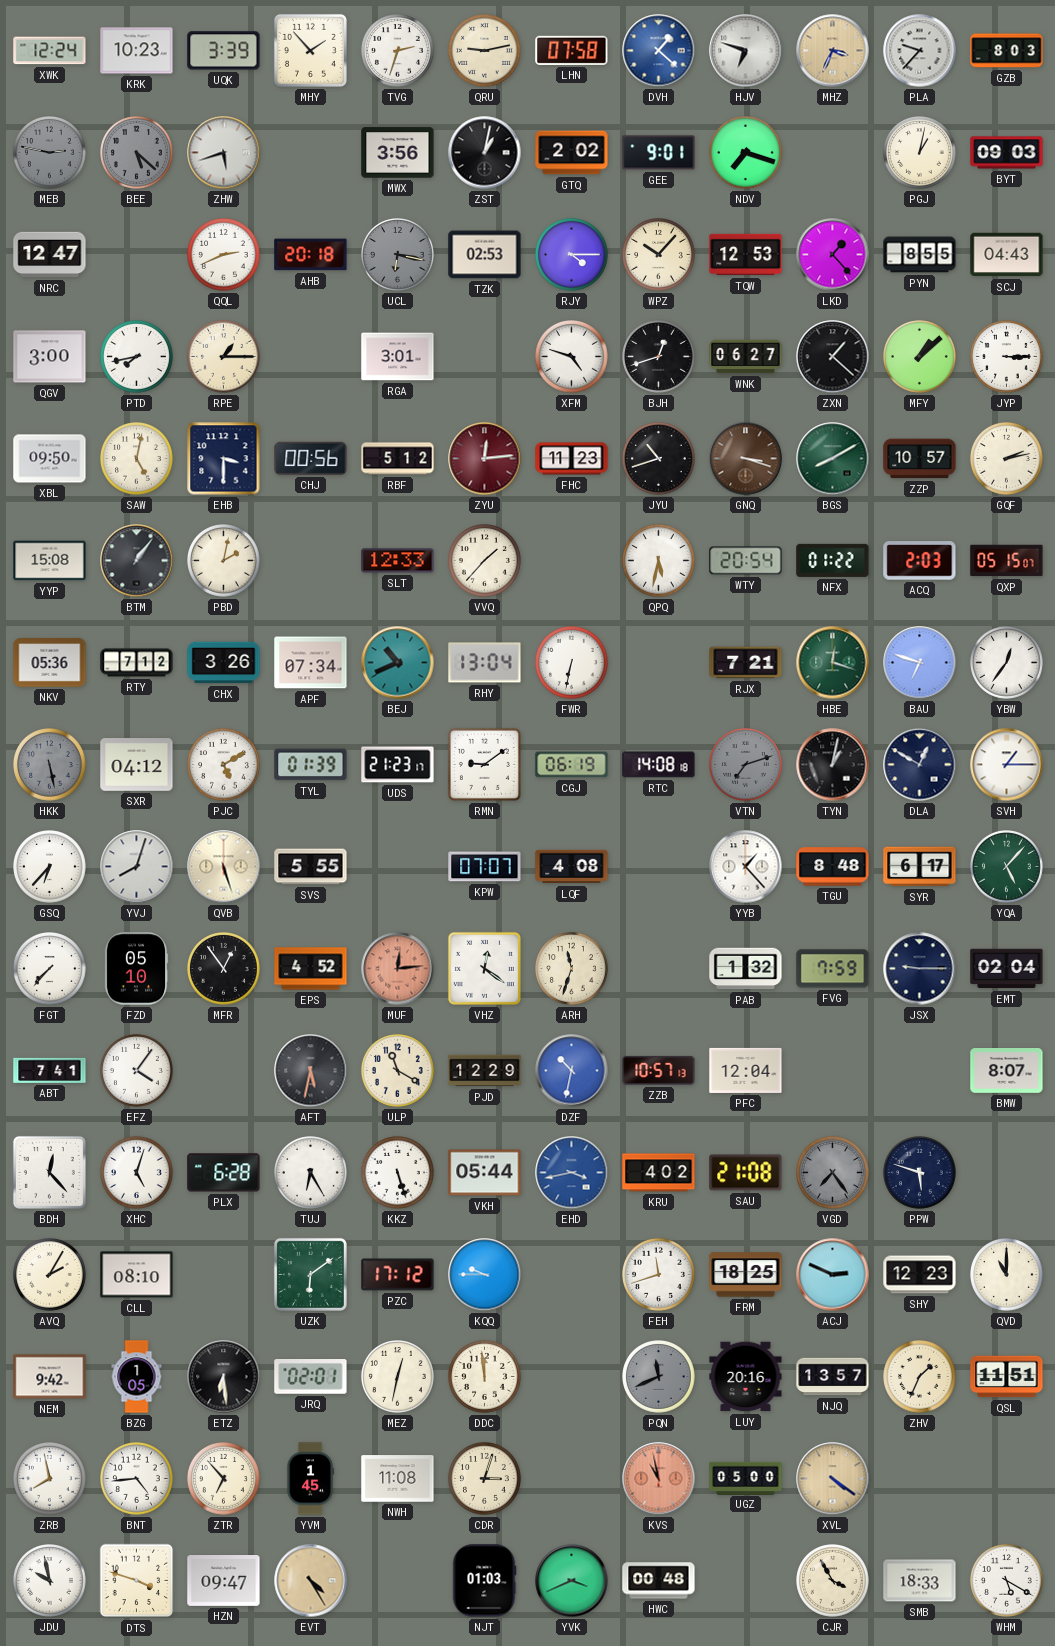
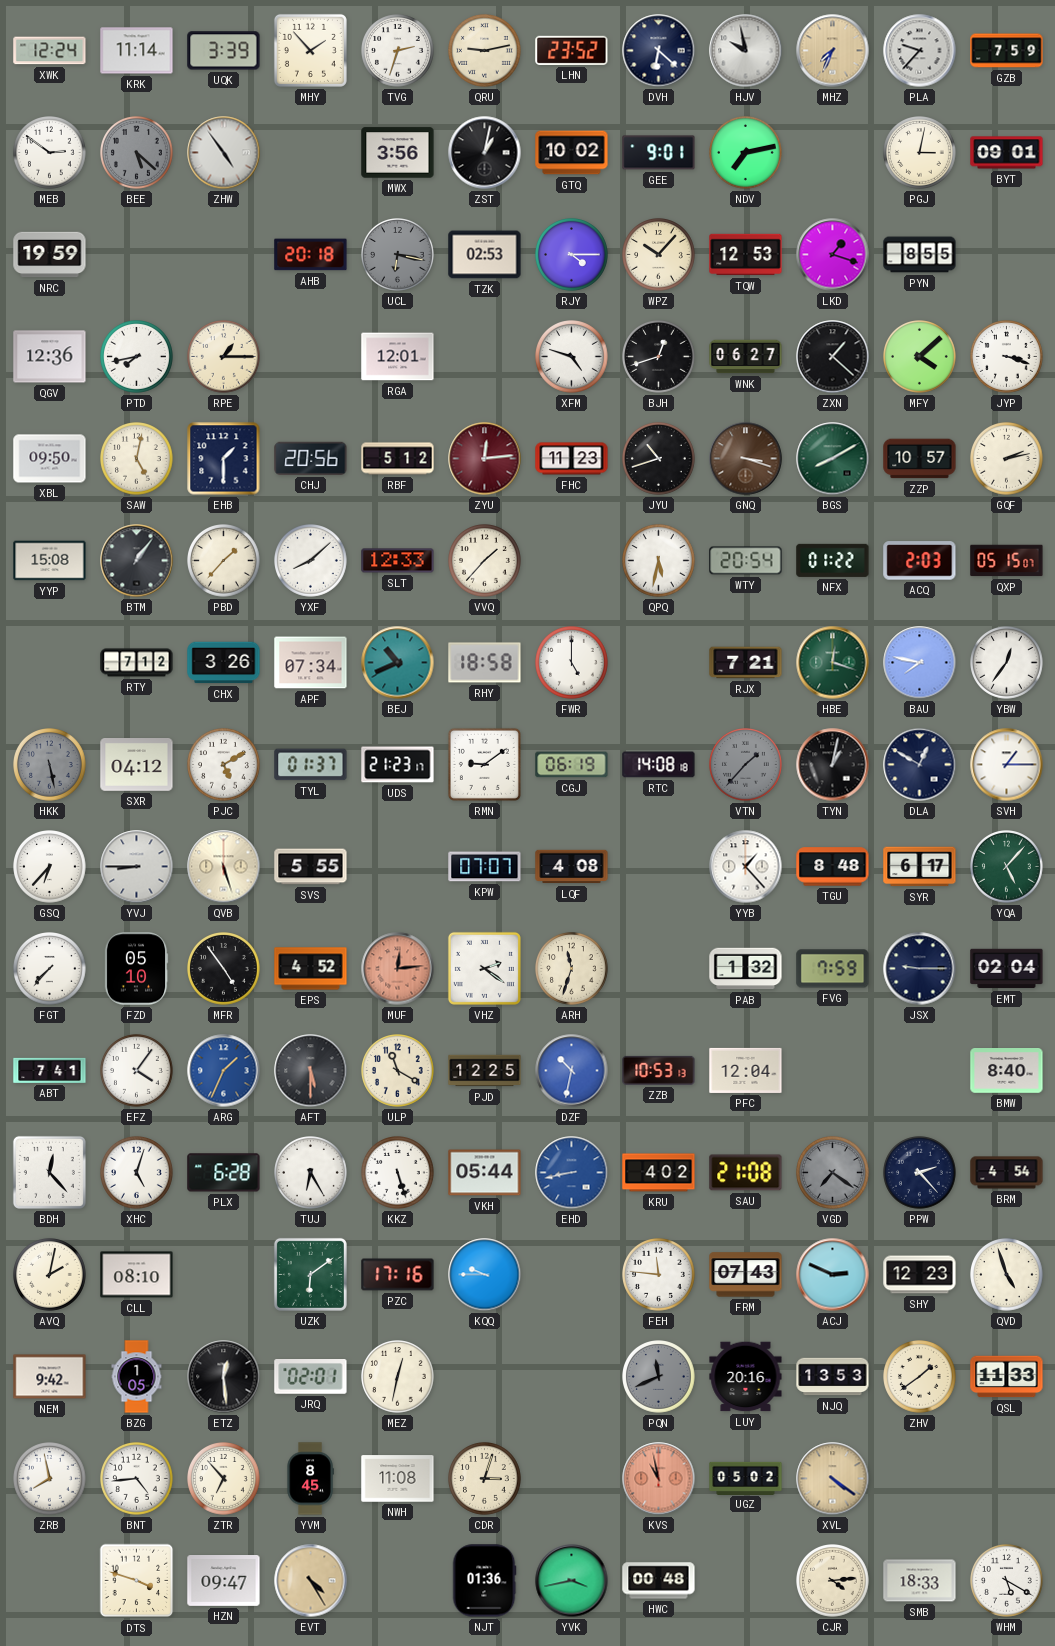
KRK: 10:23 -> 11:14
LHN: 07:58 -> 23:52
DVH: 1:22 -> 6:22
DVH dial: blue -> navy
HJV: 6:48 -> 9:58
MHZ: 3:34 -> 7:34
GZB: 8:03 -> 7:59
MEB: 2:47 -> 2:51
MEB dial: grey -> white
ZHW: 5:42 -> 4:54
GTQ: 2:02 -> 10:02
NDV: 7:18 -> 7:13
PGJ: 1:02 -> 3:02
BYT: 09:03 -> 09:01
NRC: 12:47 -> 19:59
QQL: 2:41 -> none
LKD: 1:23 -> 1:18
SCJ: 04:43 -> none
QGV: 3:00 -> 12:36
RGA: 3:01 -> 12:01
MFY: 1:08 -> 4:08
JYP: 3:15 -> 3:18
EHB: 3:30 -> 1:30
CHJ: 00:56 -> 20:56
PBD: 2:02 -> 1:37
YXF: none -> 8:08
NKV: 05:36 -> none
RHY: 13:04 -> 18:58
FWR: 6:32 -> 5:00
BAU: 6:48 -> 7:47
TYL: 01:39 -> 01:37
VTN: 7:12 -> 1:37
YVJ: 8:03 -> 8:45
MFR: 12:54 -> 4:54
VHZ: 12:21 -> 2:21
ARG: none -> 1:34
AFT: 5:32 -> 5:30
PJD: 12:29 -> 12:25
ZZB: 10:57 -> 10:53
BMW: 8:07 -> 8:40
EHD: 3:43 -> 8:43
VGD: 7:24 -> 7:21
PPW: 5:48 -> 2:23
BRM: none -> 4:54
AVQ: 2:05 -> 2:02
PZC: 17:12 -> 17:16
FEH: 11:42 -> 11:46
FRM: 18:25 -> 07:43
QVD: 11:00 -> 4:57
ETZ: 6:29 -> 12:29
DDC: 11:59 -> none
NJQ: 13:57 -> 13:53
ZHV: 1:34 -> 1:39
QSL: 11:51 -> 11:33
YVM: 1:45 -> 8:45
UGZ: 05:00 -> 05:02
JDU: 9:58 -> none
NJT: 01:03 -> 01:36
YVK: 3:41 -> 3:43
CJR: 3:55 -> 4:14
